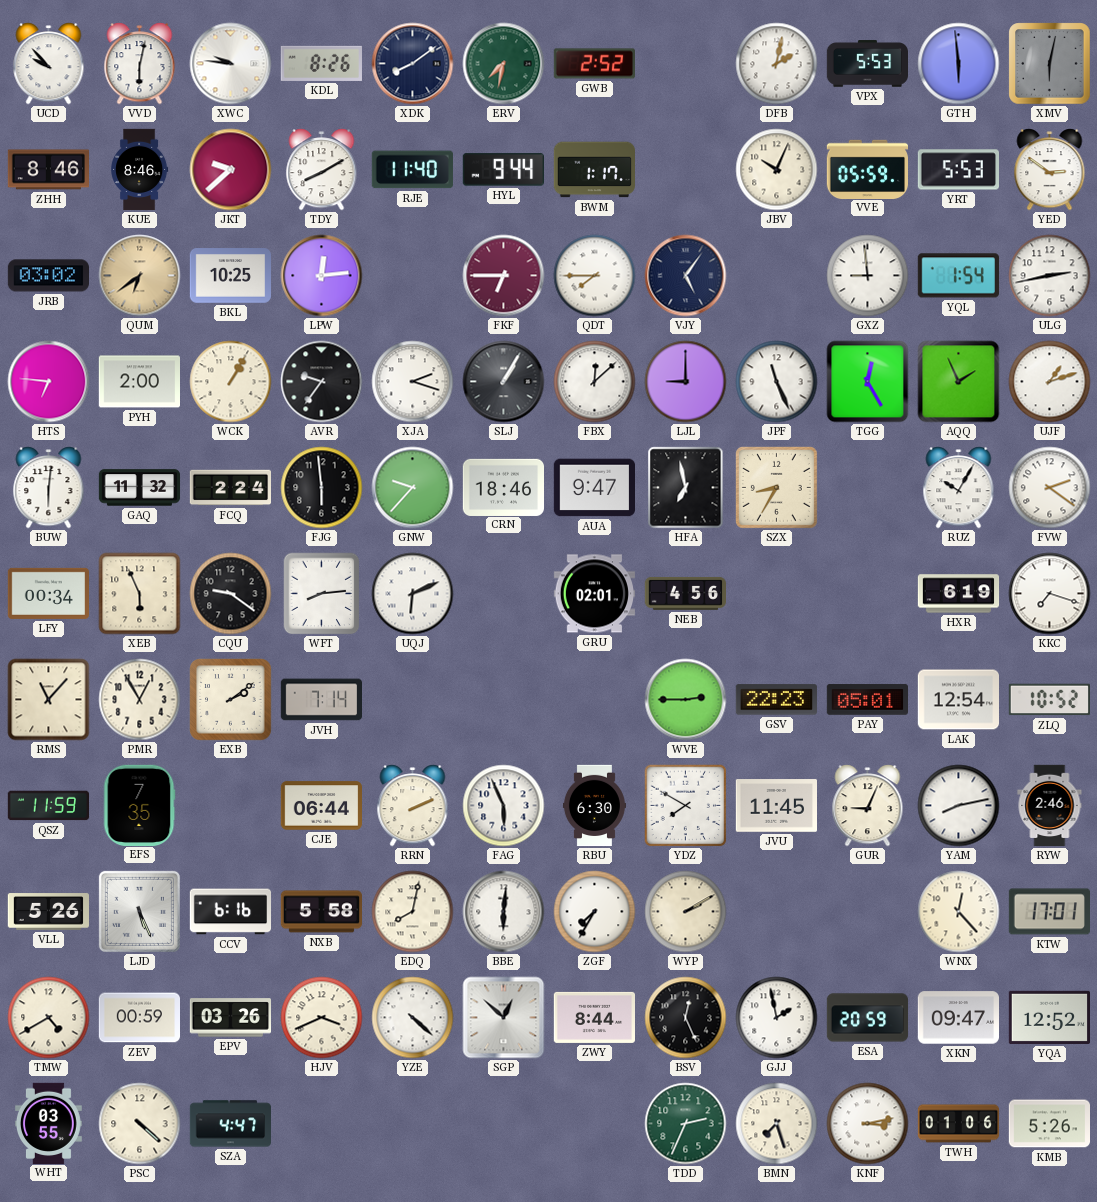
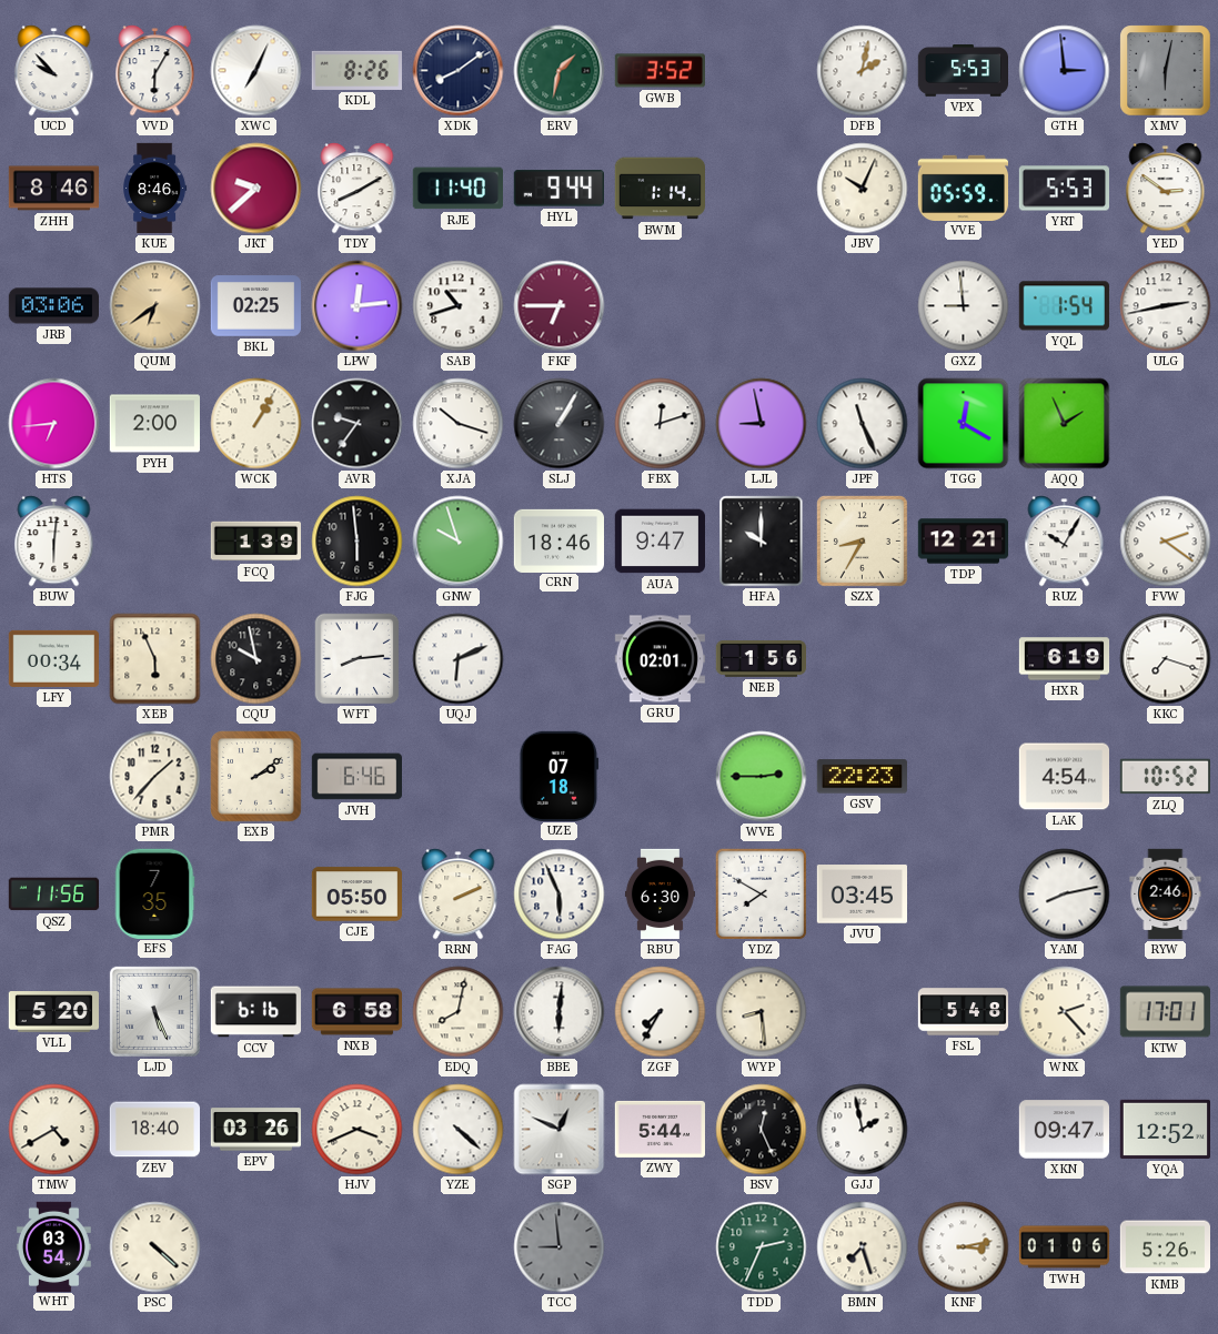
VVD: 6:02 -> 6:05
XWC: 9:46 -> 7:04
ERV: 7:32 -> 1:32
GWB: 2:52 -> 3:52
GTH: 5:59 -> 2:59
BWM: 1:17 -> 1:14
JRB: 03:02 -> 03:06
BKL: 10:25 -> 02:25
SAB: none -> 10:42
QDT: 7:45 -> none
VJY: 5:06 -> none
HTS: 6:46 -> 6:44
XJA: 2:18 -> 10:18
FBX: 12:08 -> 12:12
LJL: 9:00 -> 8:58
TGG: 12:25 -> 12:20
UJF: 1:12 -> none
GAQ: 11:32 -> none
FCQ: 2:24 -> 1:39
GNW: 9:37 -> 9:57
HFA: 6:58 -> 10:00
TDP: none -> 12:21
CQU: 9:21 -> 9:58
NEB: 4:56 -> 1:56
RMS: 11:07 -> none
PMR: 12:55 -> 1:37
JVH: 7:14 -> 6:46
UZE: none -> 07:18
PAY: 05:01 -> none
LAK: 12:54 -> 4:54
QSZ: 11:59 -> 11:56
CJE: 06:44 -> 05:50
JVU: 11:45 -> 03:45
GUR: 9:04 -> none
VLL: 5:26 -> 5:20
NXB: 5:58 -> 6:58
WYP: 2:10 -> 8:29
FSL: none -> 5:48
WNX: 12:23 -> 2:23
ZEV: 00:59 -> 18:40
SGP: 12:52 -> 12:49
ZWY: 8:44 -> 5:44
ESA: 20:59 -> none
WHT: 03:55 -> 03:54
SZA: 4:47 -> none
TCC: none -> 8:59
